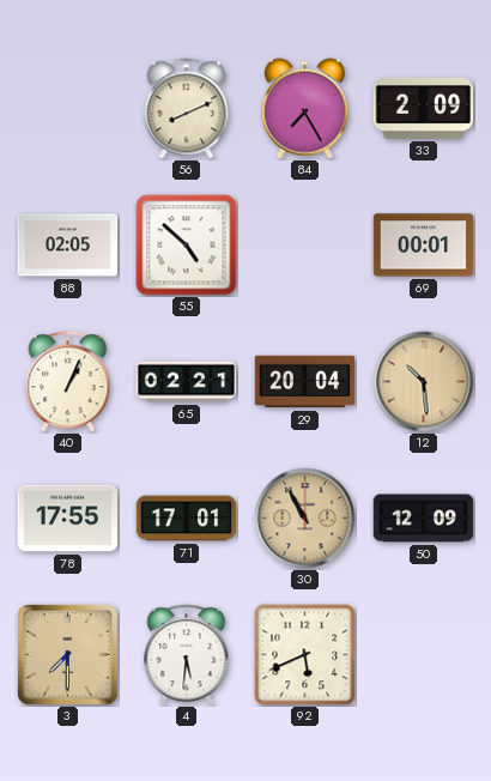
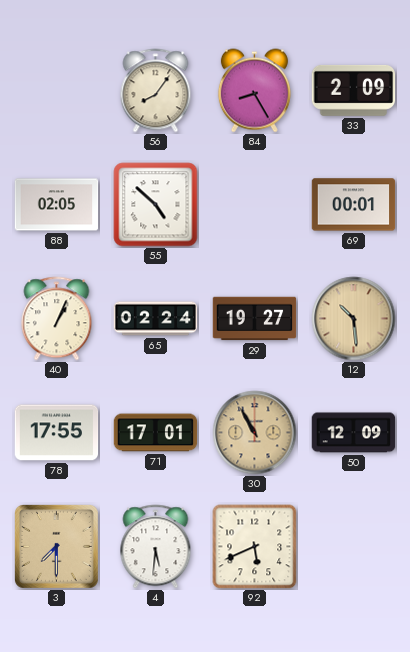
56: 8:11 -> 8:06
84: 7:25 -> 8:25
65: 02:21 -> 02:24
29: 20:04 -> 19:27
